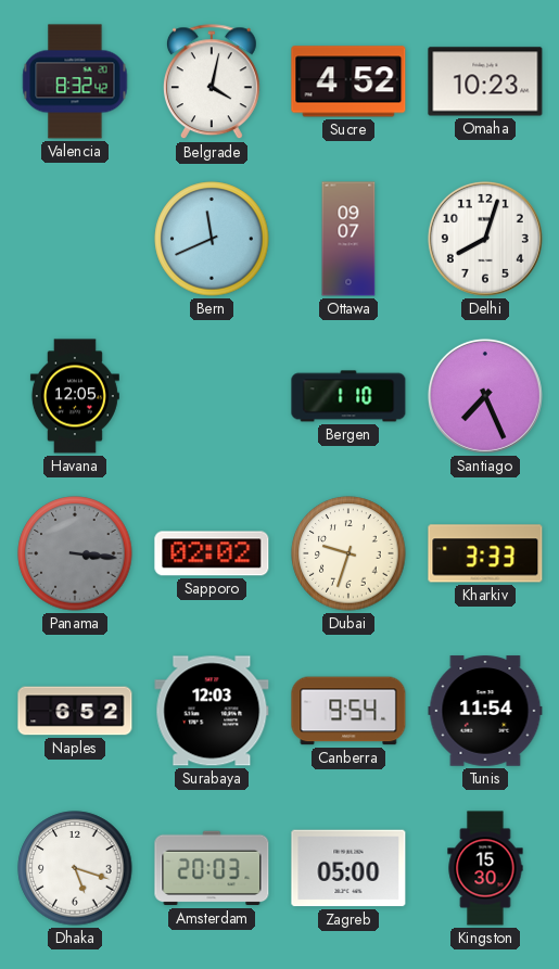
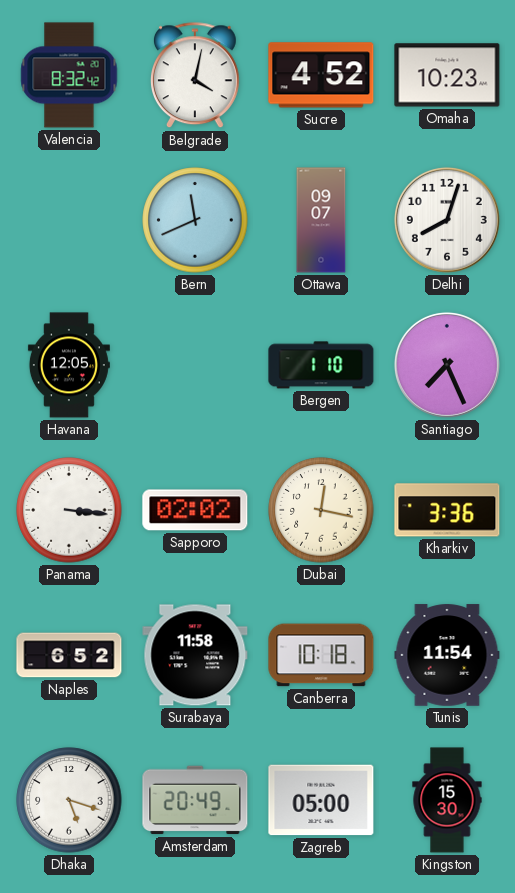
Panama dial: grey -> white
Dubai: 9:33 -> 12:17
Kharkiv: 3:33 -> 3:36
Surabaya: 12:03 -> 11:58
Canberra: 9:54 -> 10:18
Amsterdam: 20:03 -> 20:49
